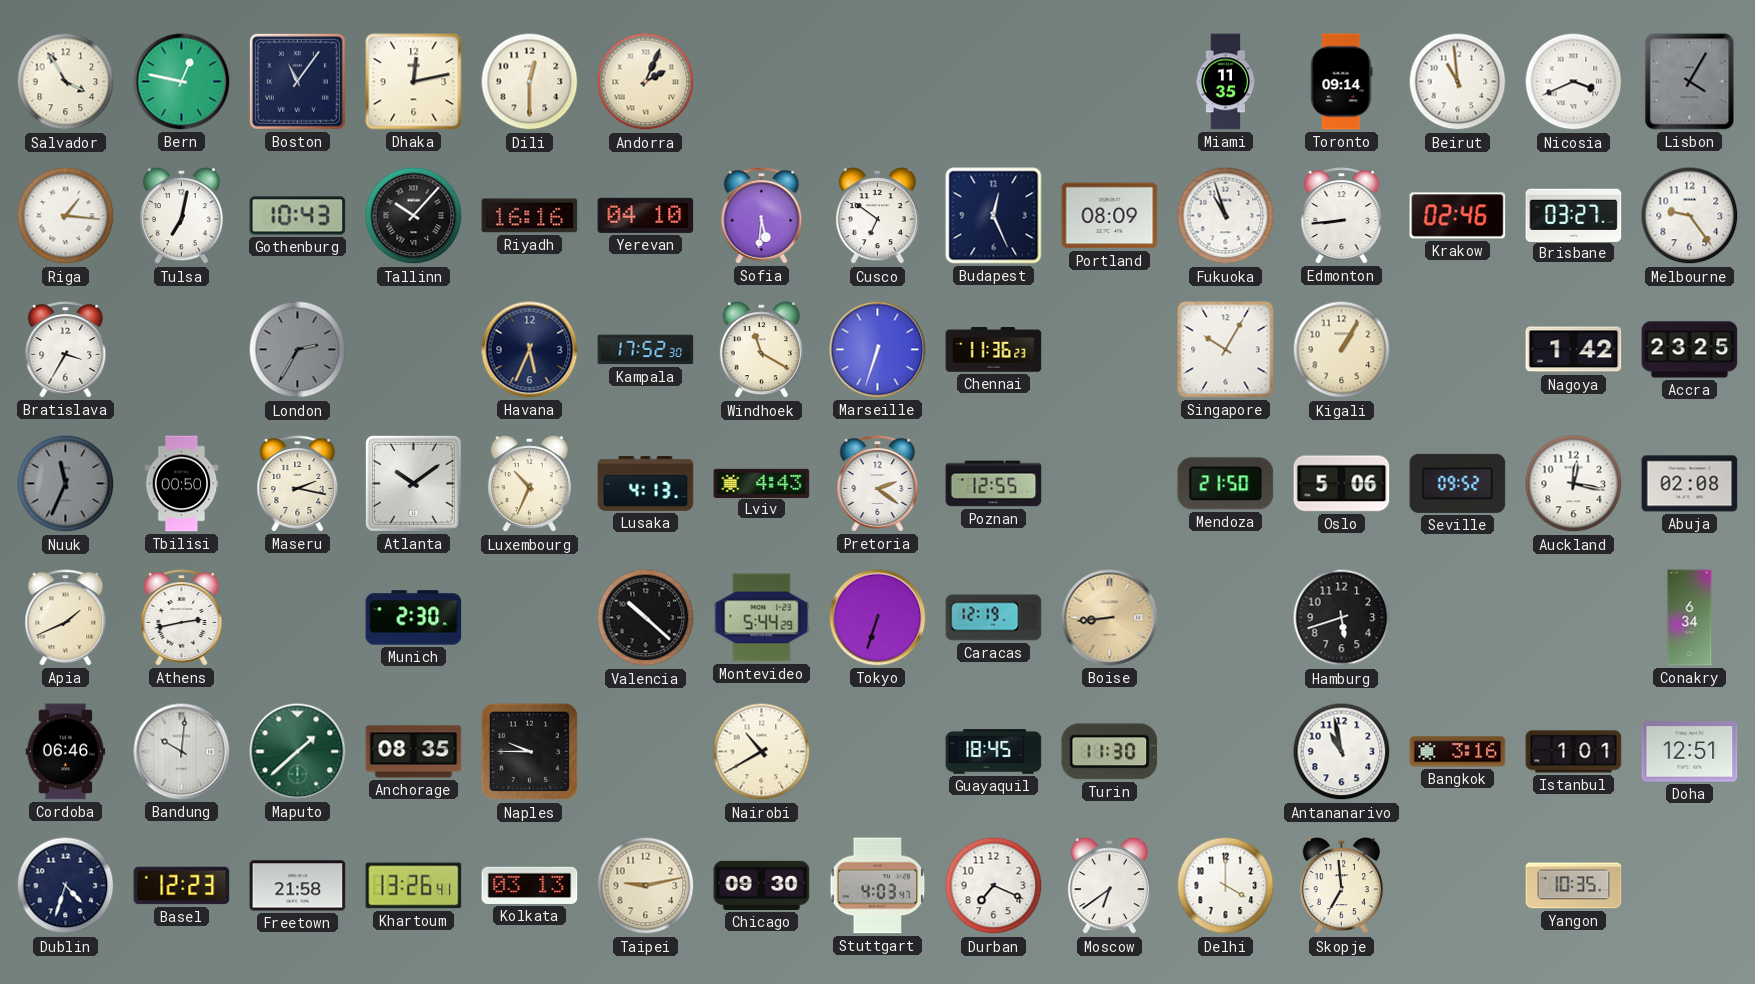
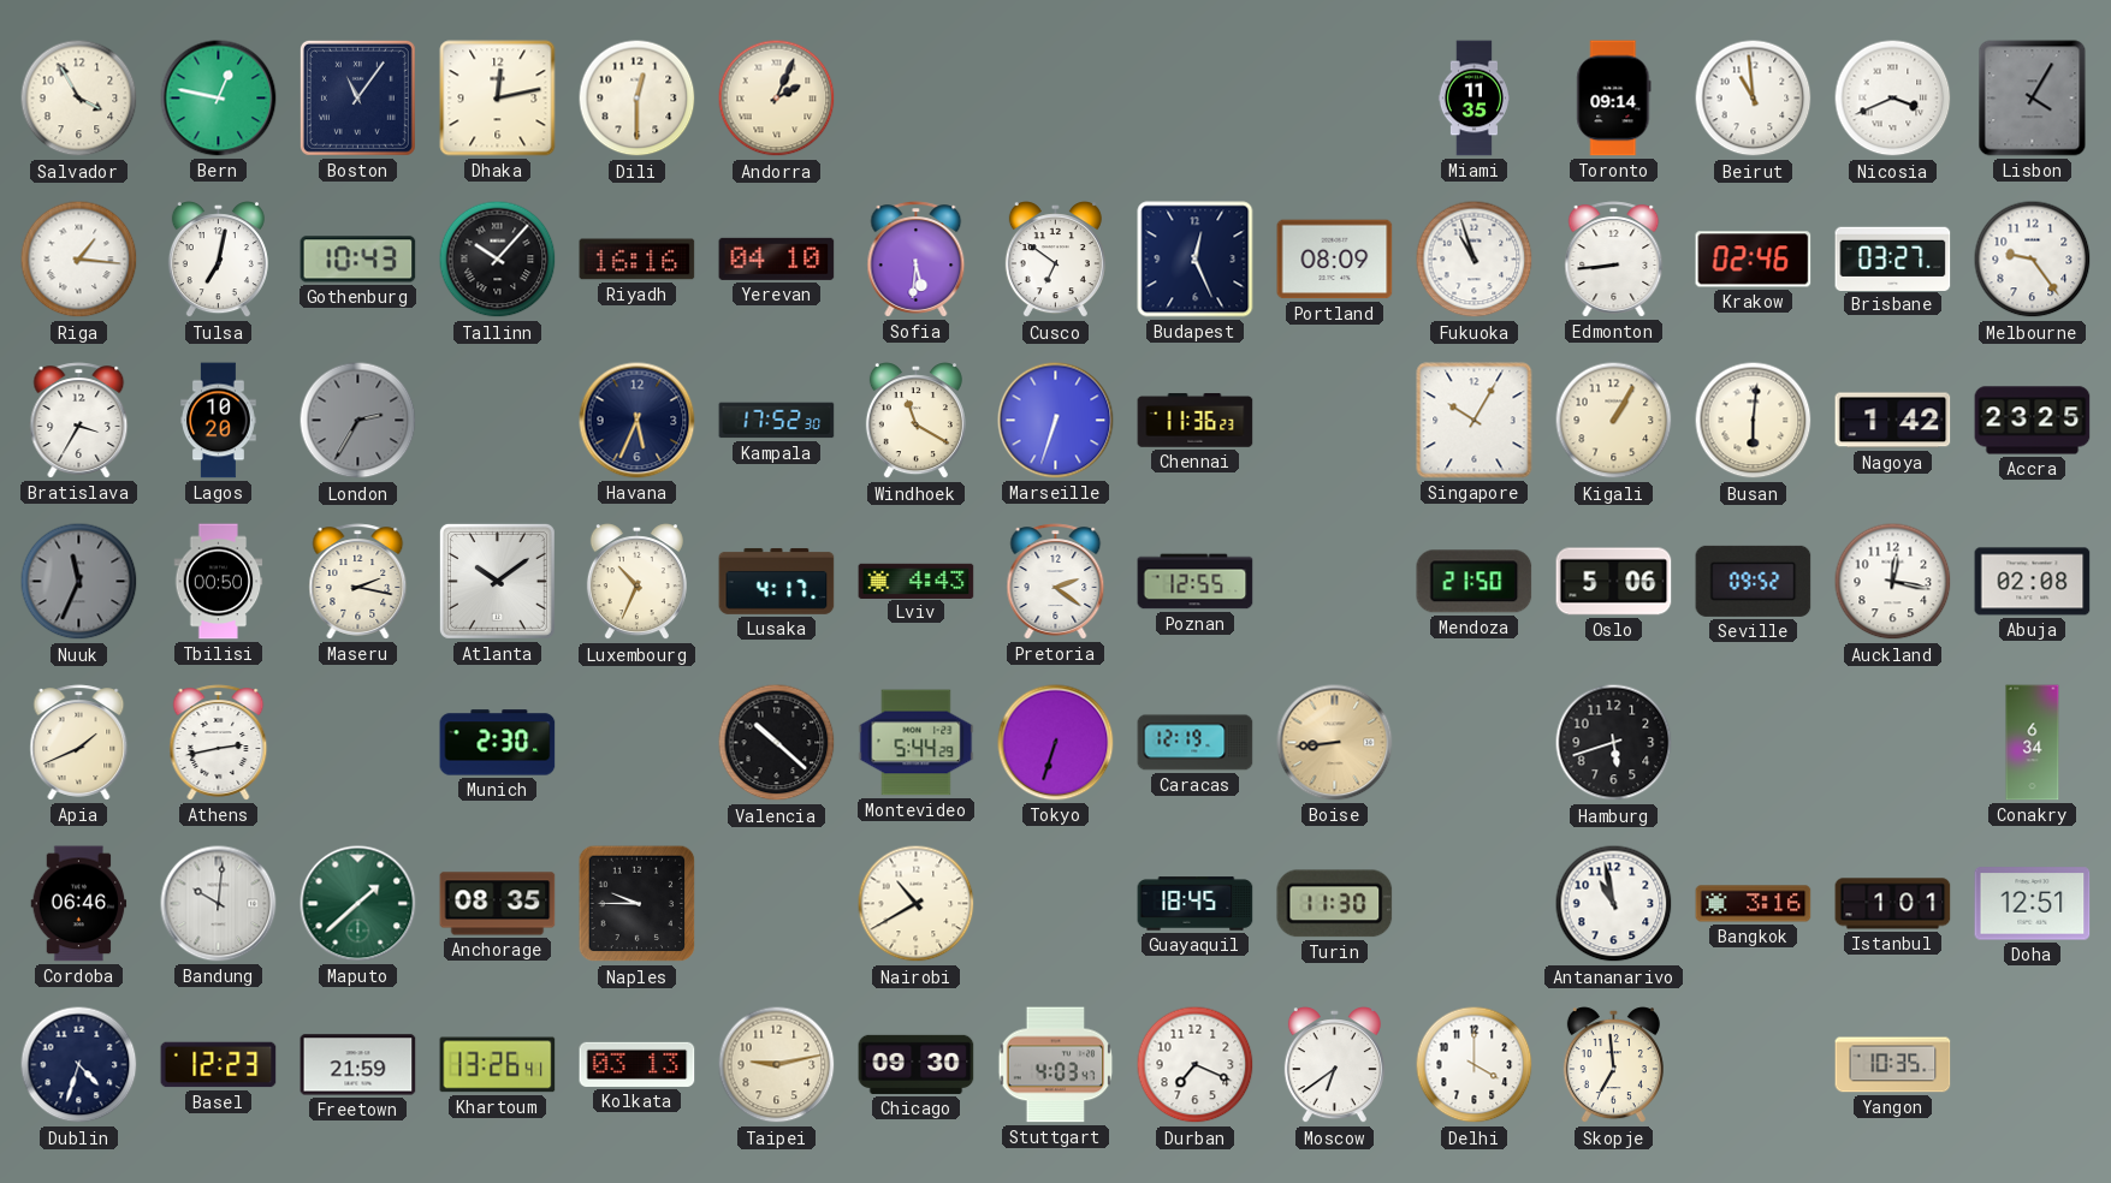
Lagos: none -> 10:20
Busan: none -> 6:01
Lusaka: 4:13 -> 4:17
Freetown: 21:58 -> 21:59
